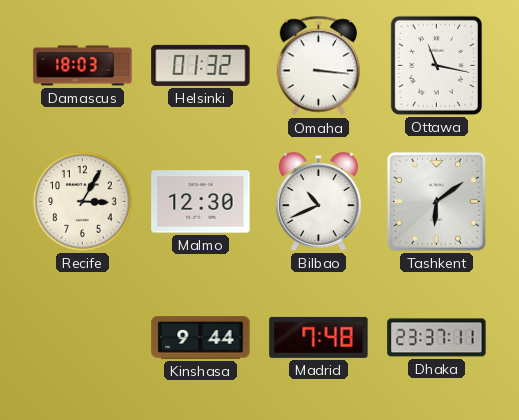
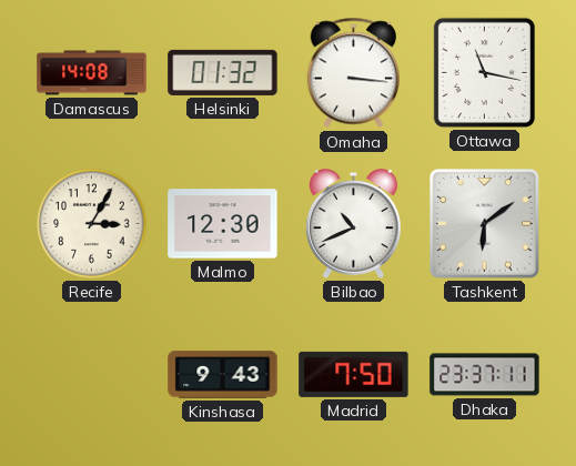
Damascus: 18:03 -> 14:08
Kinshasa: 9:44 -> 9:43
Madrid: 7:48 -> 7:50
